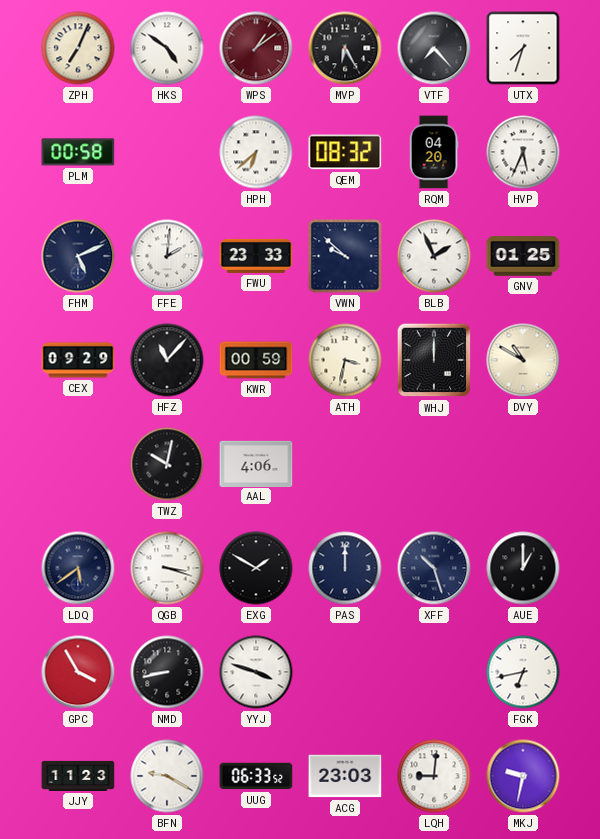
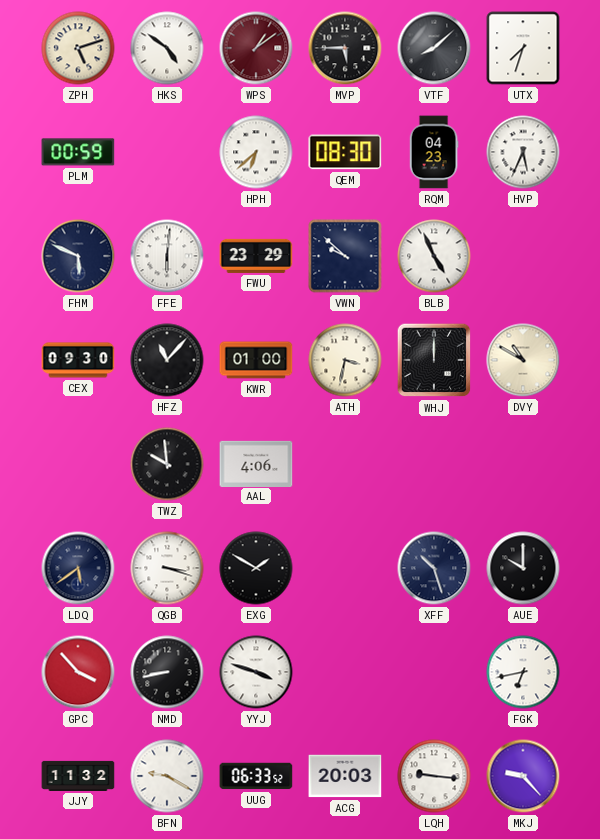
ZPH: 7:04 -> 5:12
MVP: 6:25 -> 5:45
VTF: 7:23 -> 8:08
PLM: 00:58 -> 00:59
QEM: 08:32 -> 08:30
RQM: 04:20 -> 04:23
FHM: 5:11 -> 5:49
FFE: 2:01 -> 6:01
FWU: 23:33 -> 23:29
BLB: 1:56 -> 4:56
GNV: 01:25 -> none
CEX: 09:29 -> 09:30
KWR: 00:59 -> 01:00
TWZ: 10:02 -> 9:59
PAS: 12:00 -> none
AUE: 1:00 -> 10:00
GPC: 3:55 -> 3:53
JJY: 11:23 -> 11:32
ACG: 23:03 -> 20:03
LQH: 9:01 -> 9:16
MKJ: 9:32 -> 9:23
